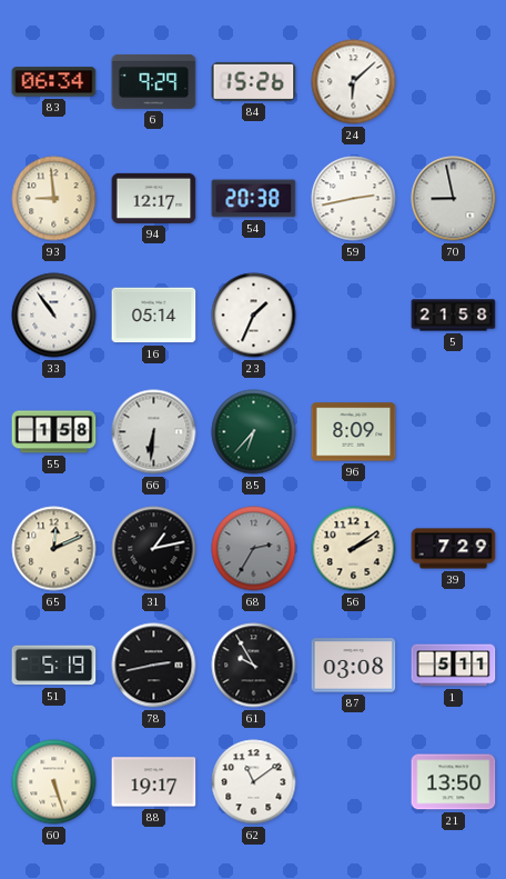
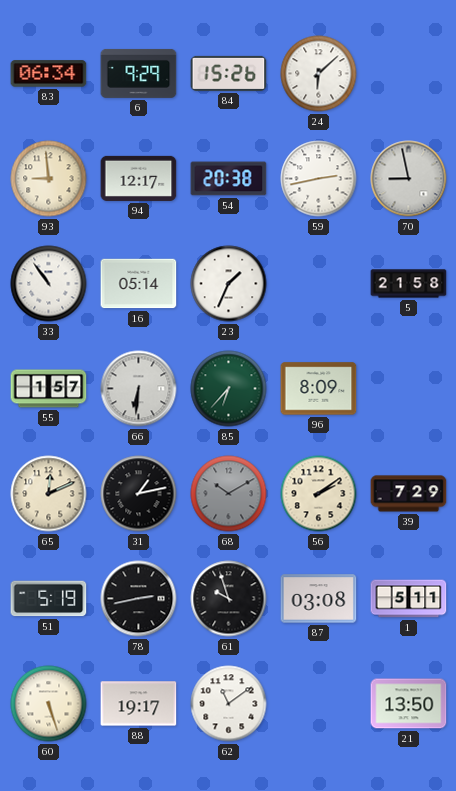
55: 1:58 -> 1:57
68: 2:35 -> 10:10
61: 9:55 -> 9:57
